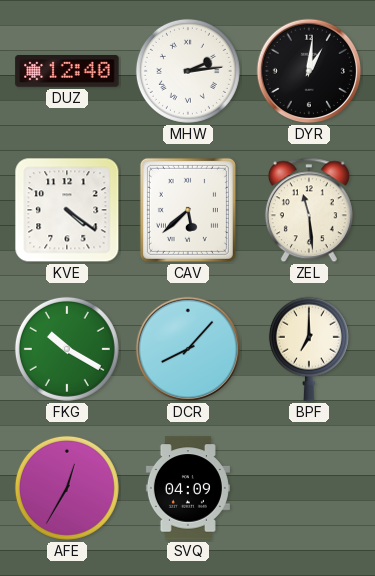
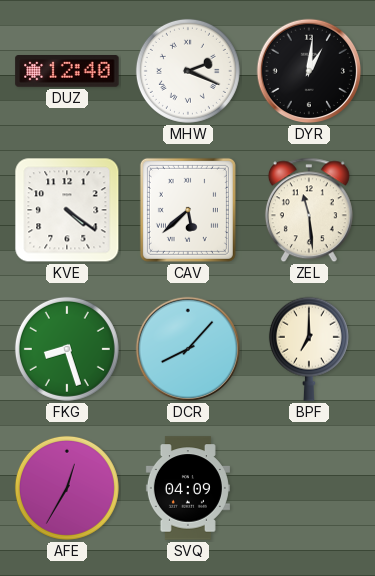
MHW: 2:14 -> 2:19
FKG: 10:20 -> 8:27
